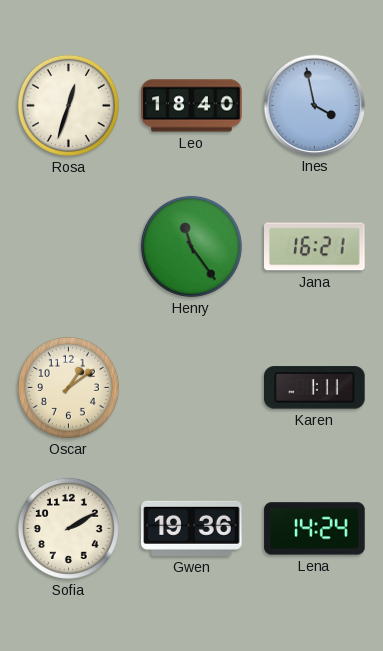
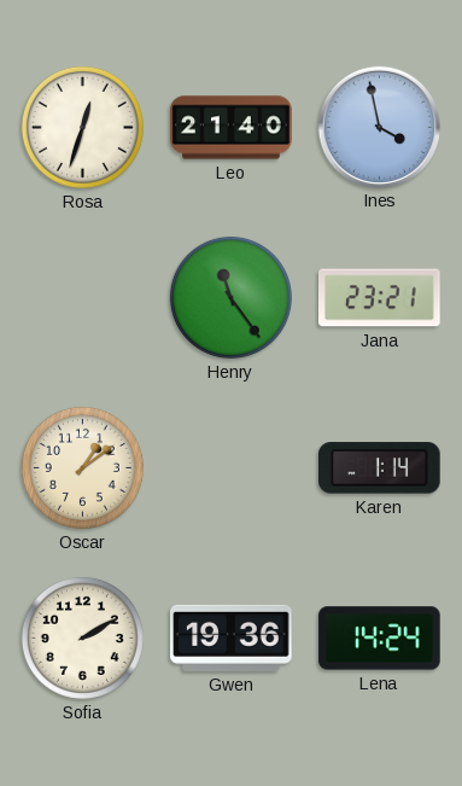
Leo: 18:40 -> 21:40
Jana: 16:21 -> 23:21
Karen: 1:11 -> 1:14
